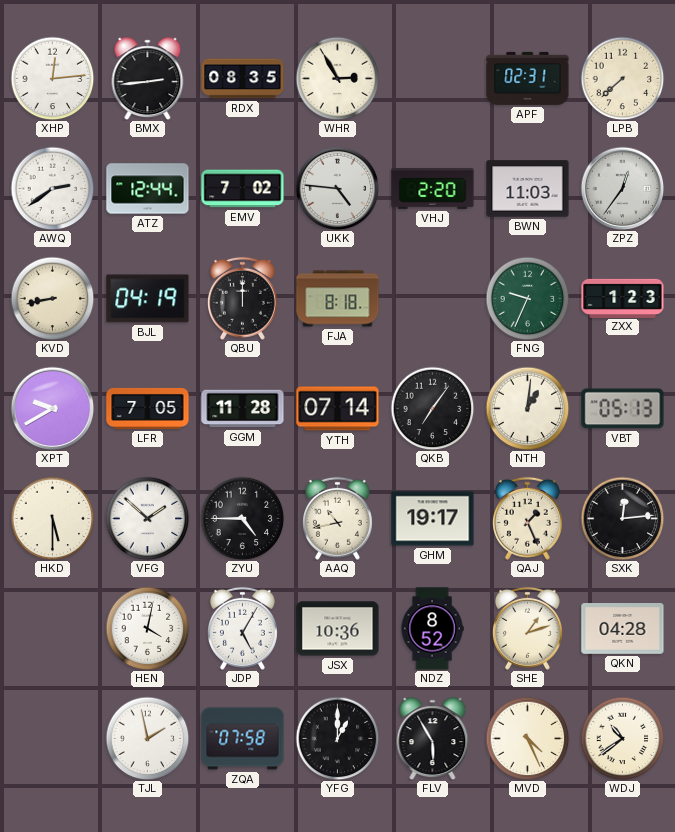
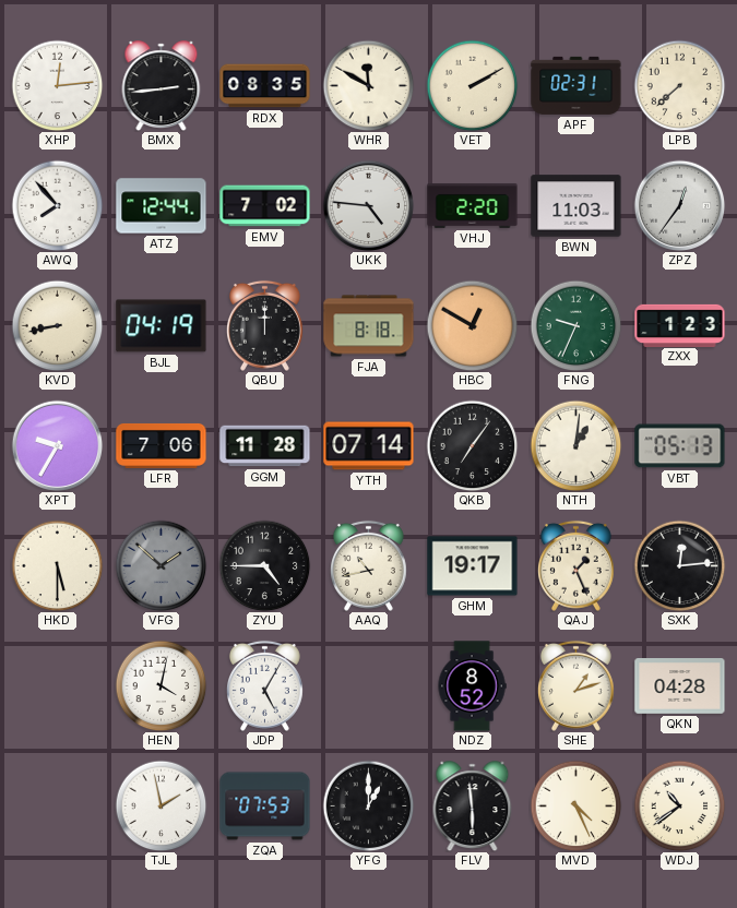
WHR: 2:55 -> 11:50
VET: none -> 2:10
AWQ: 2:39 -> 7:53
HBC: none -> 12:50
XPT: 9:40 -> 9:35
LFR: 7:05 -> 7:06
VFG dial: white -> grey
JSX: 10:36 -> none
ZQA: 07:58 -> 07:53
FLV: 5:55 -> 5:59
